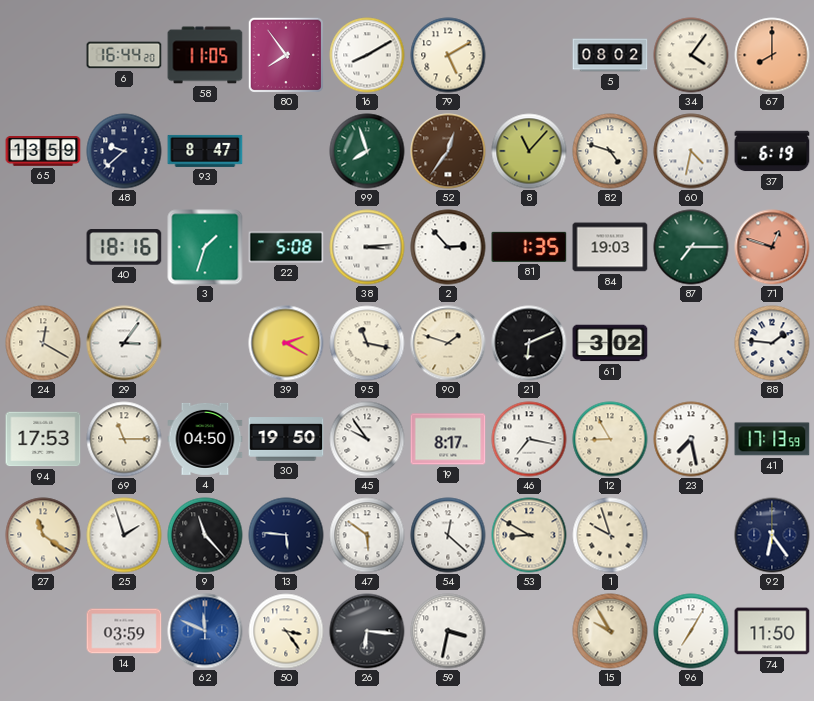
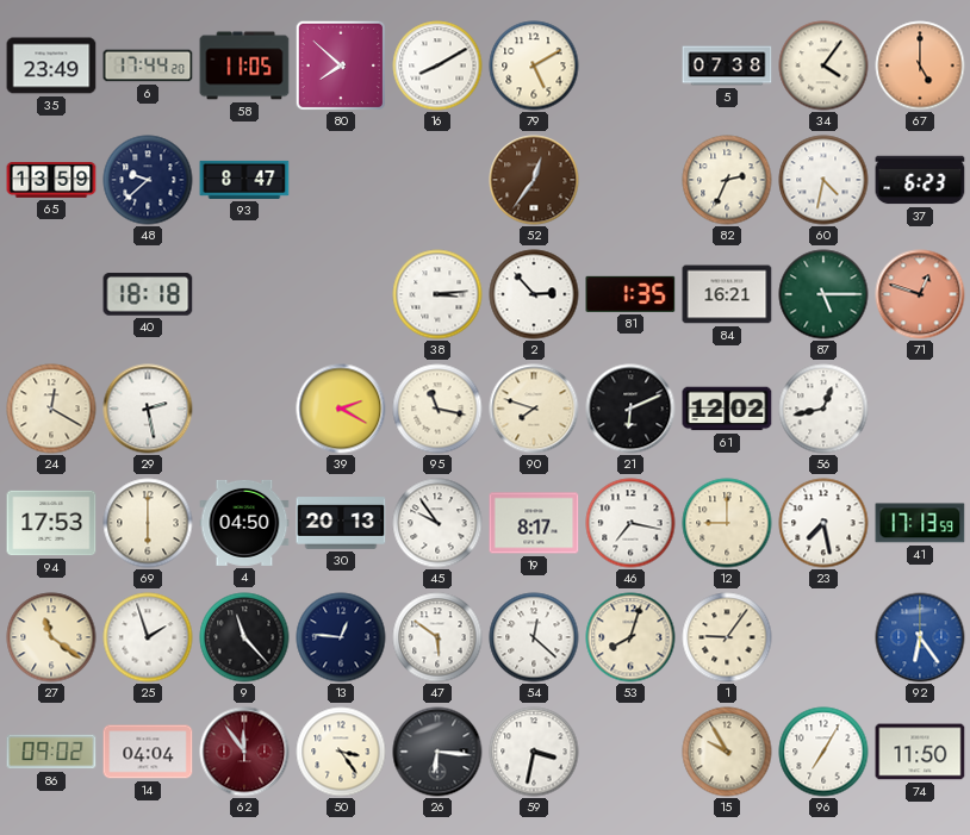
35: none -> 23:49
6: 16:44 -> 17:44
80: 7:54 -> 7:52
5: 08:02 -> 07:38
67: 8:00 -> 5:00
99: 7:57 -> none
8: 11:07 -> none
82: 4:48 -> 2:34
37: 6:19 -> 6:23
40: 18:16 -> 18:18
3: 1:33 -> none
22: 5:08 -> none
84: 19:03 -> 16:21
87: 7:15 -> 5:15
29: 3:06 -> 2:28
90: 1:48 -> 7:48
61: 3:02 -> 12:02
56: none -> 12:43
88: 1:46 -> none
69: 11:15 -> 6:00
30: 19:50 -> 20:13
12: 8:55 -> 9:00
13: 5:46 -> 12:46
53: 8:50 -> 8:03
1: 9:57 -> 9:06
92 dial: navy -> blue
86: none -> 09:02
14: 03:59 -> 04:04
62: 11:49 -> 11:54
62 dial: blue -> burgundy
